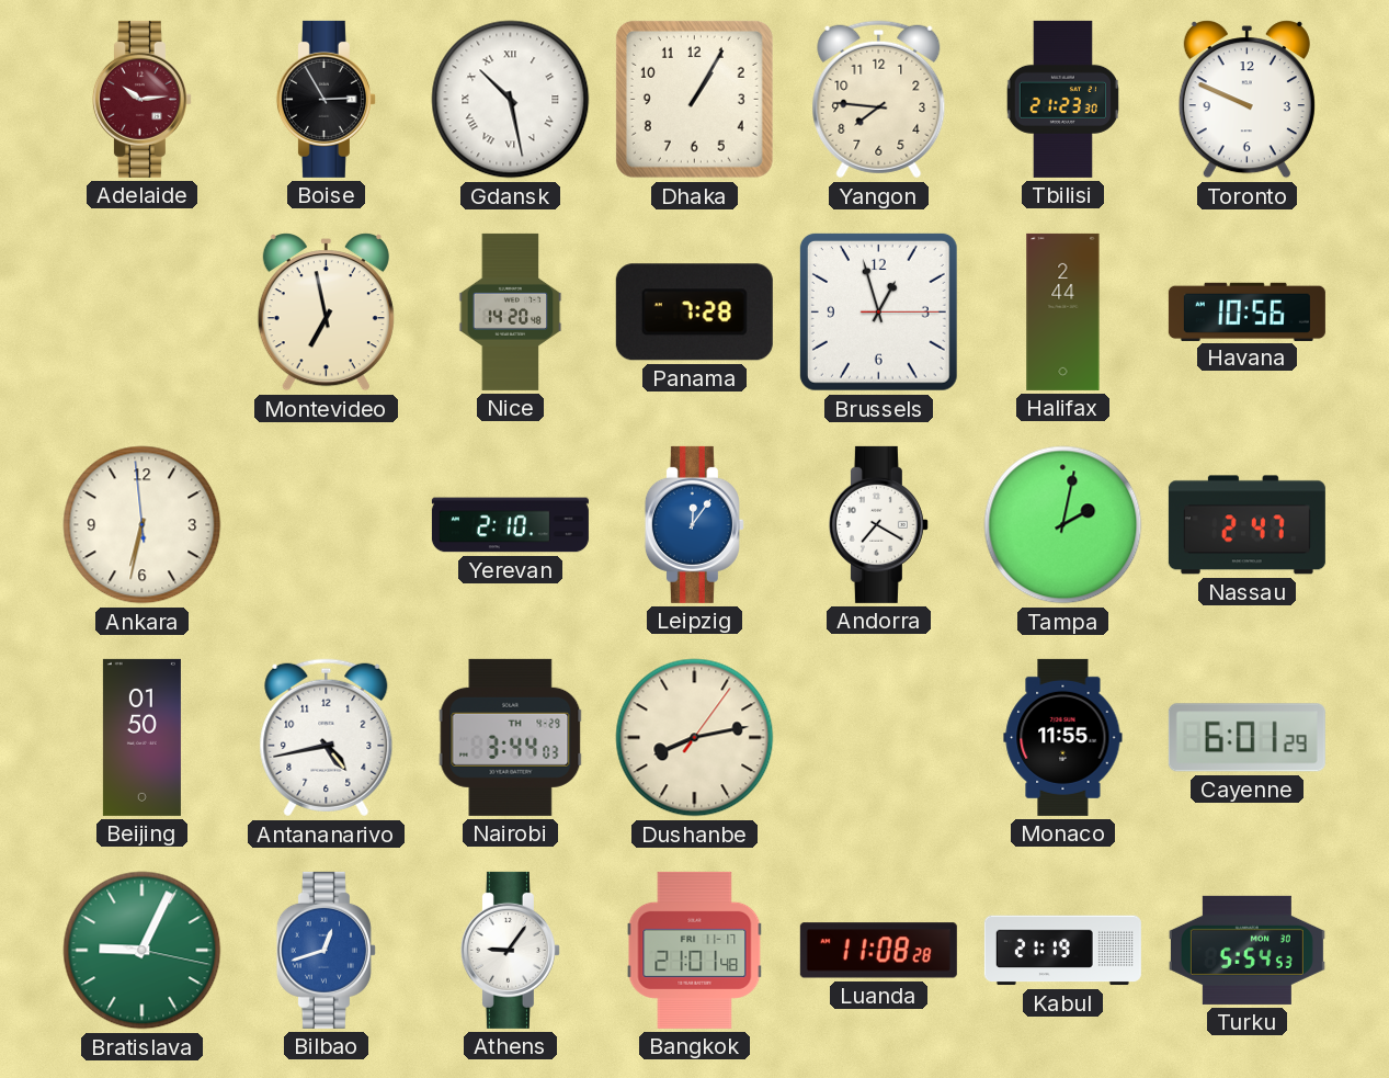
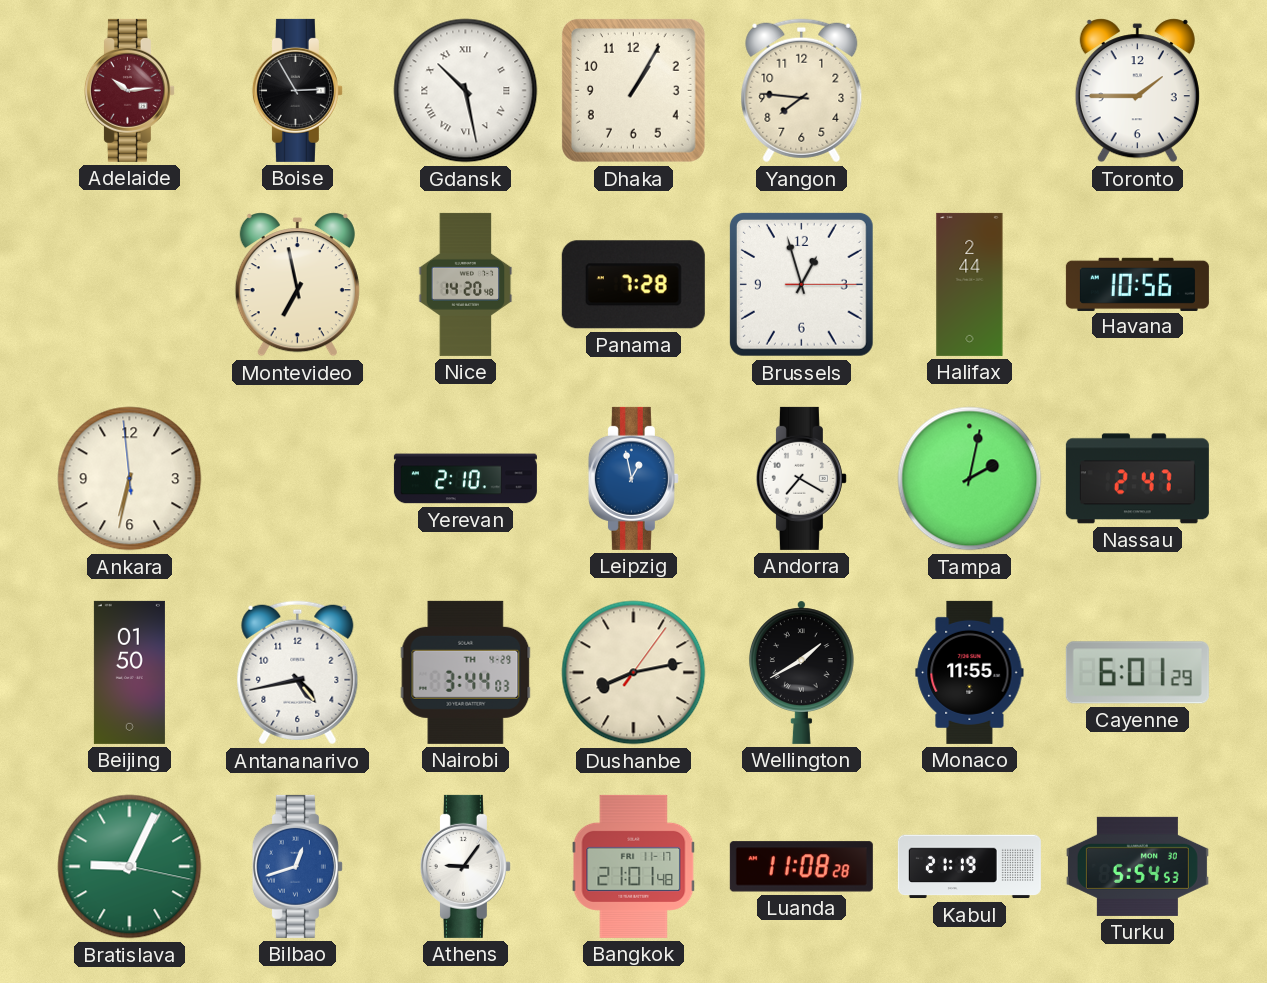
Tbilisi: 21:23 -> none
Toronto: 9:49 -> 1:45
Leipzig: 12:06 -> 12:58
Wellington: none -> 1:40
